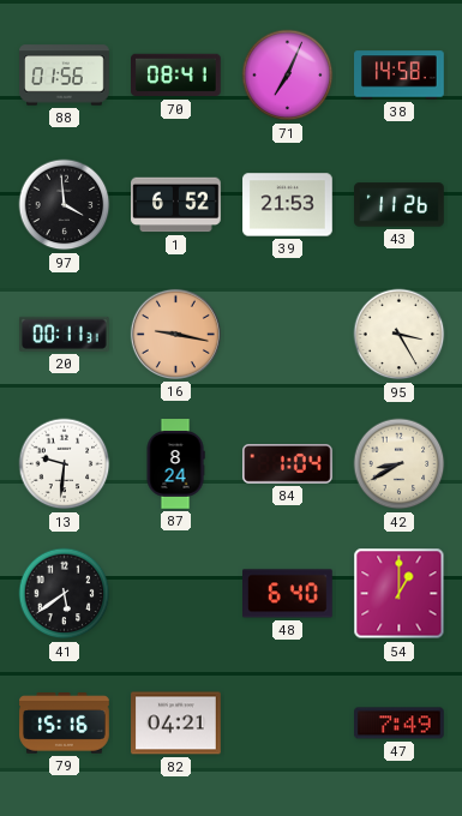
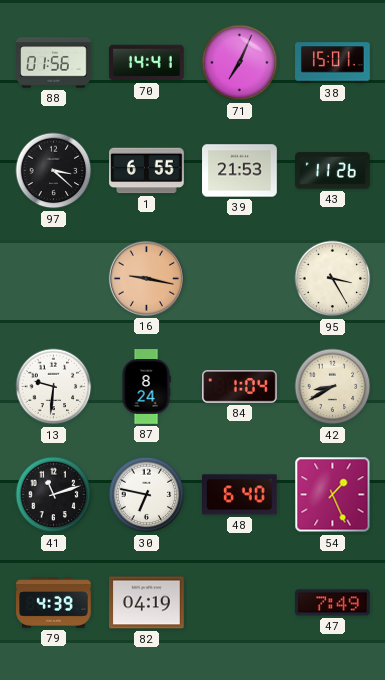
70: 08:41 -> 14:41
38: 14:58 -> 15:01
97: 3:59 -> 3:22
1: 6:52 -> 6:55
20: 00:11 -> none
41: 5:39 -> 11:12
30: none -> 6:47
54: 1:00 -> 1:26
79: 15:16 -> 4:39
82: 04:21 -> 04:19
